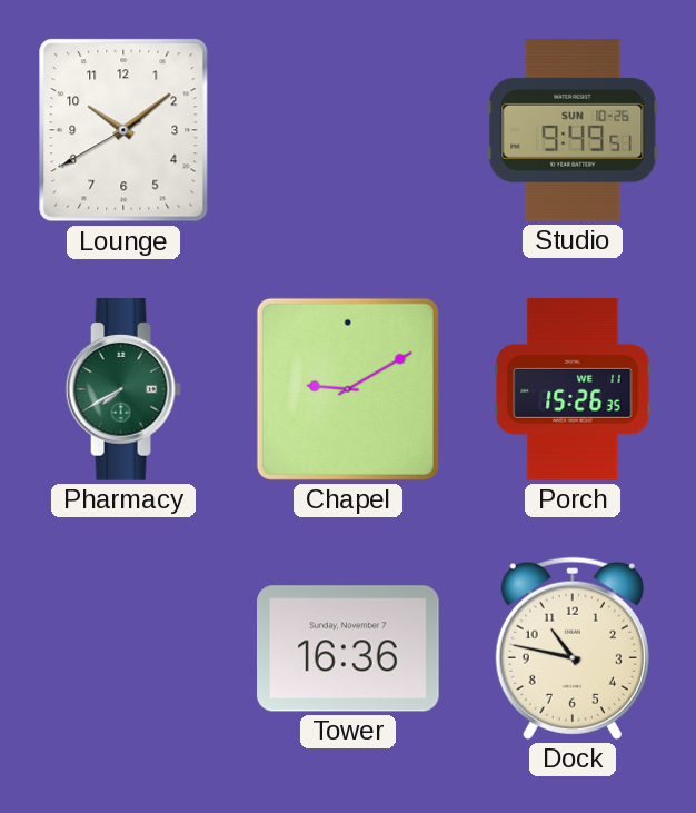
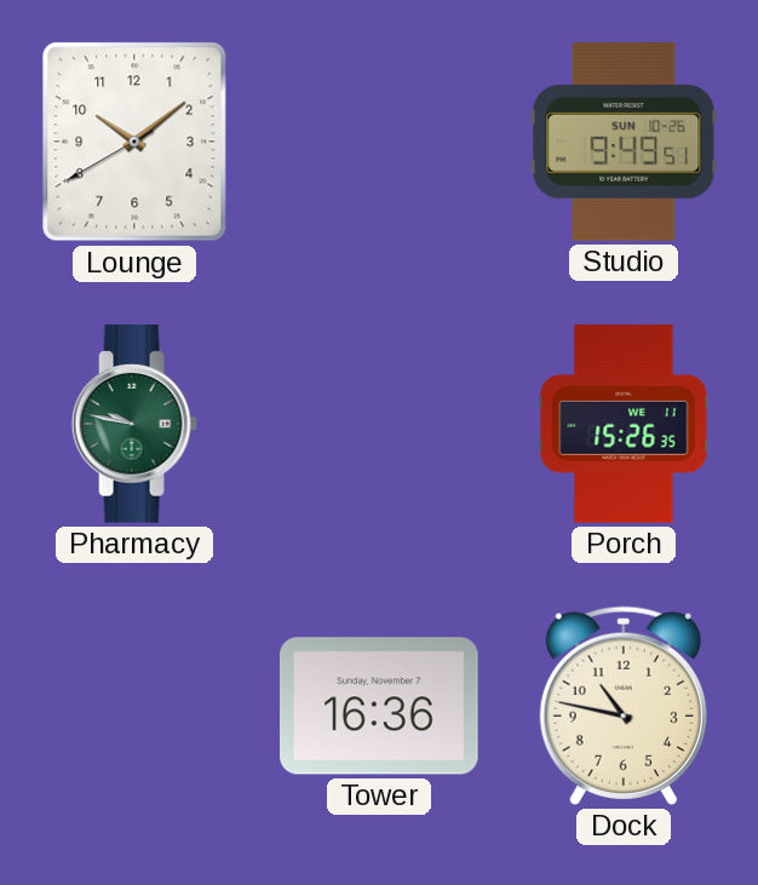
Pharmacy: 7:40 -> 9:47
Chapel: 9:10 -> none
